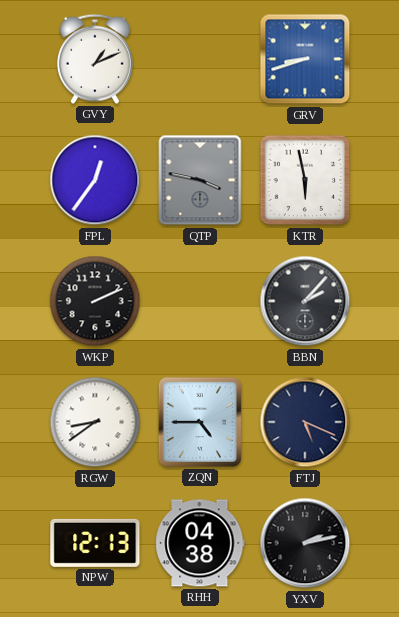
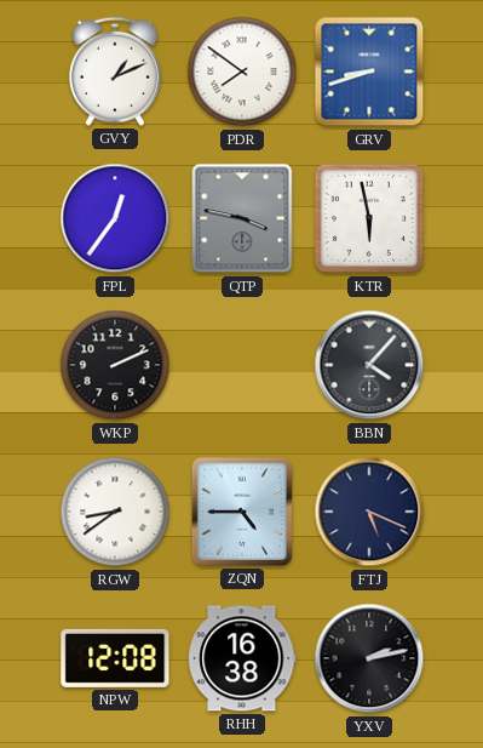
PDR: none -> 7:51
BBN: 2:07 -> 4:07
NPW: 12:13 -> 12:08
RHH: 04:38 -> 16:38
